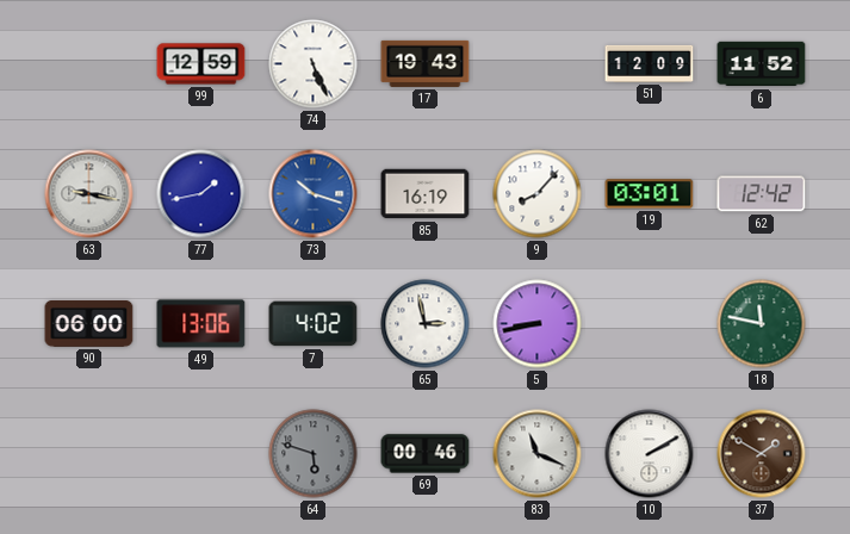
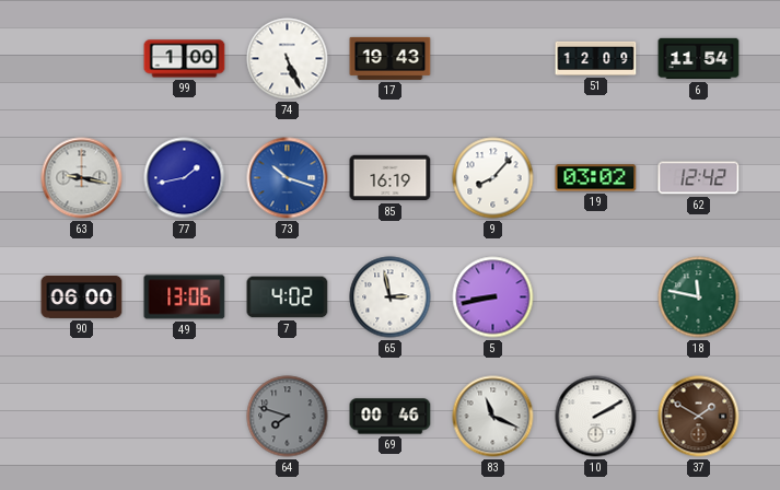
99: 12:59 -> 1:00
6: 11:52 -> 11:54
19: 03:01 -> 03:02
64: 5:48 -> 7:48
